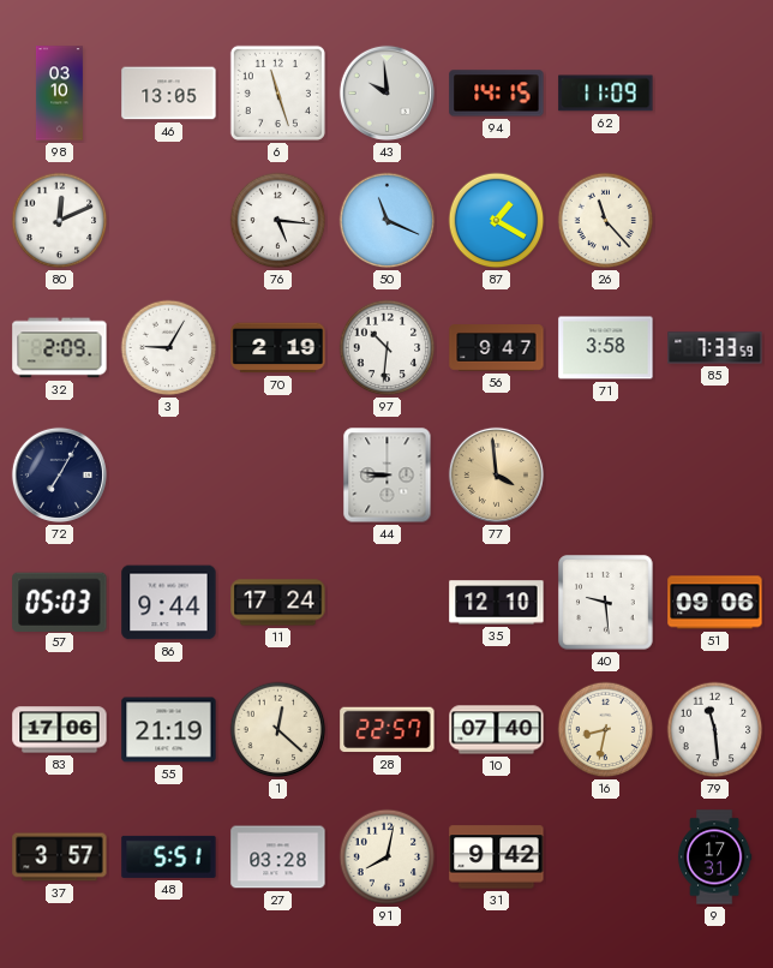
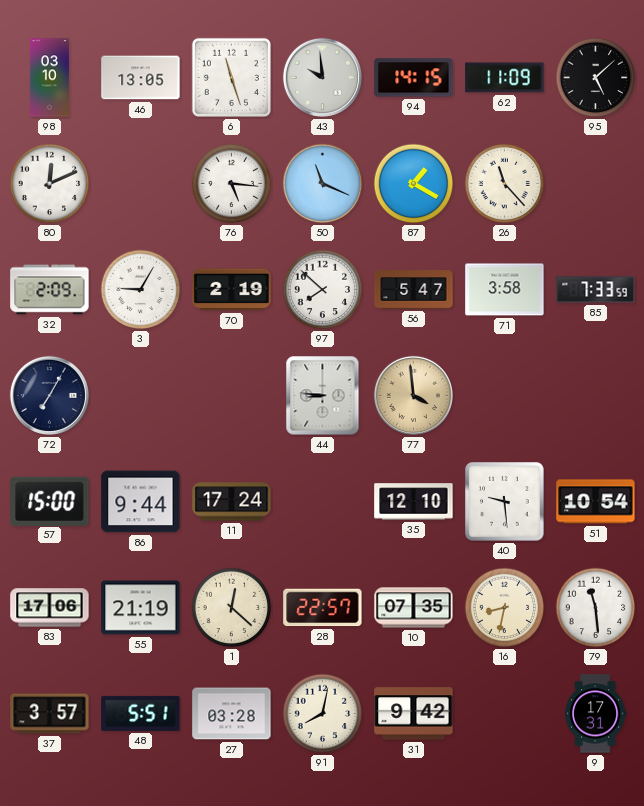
95: none -> 5:08
97: 10:31 -> 7:52
56: 9:47 -> 5:47
57: 05:03 -> 15:00
51: 09:06 -> 10:54
10: 07:40 -> 07:35
